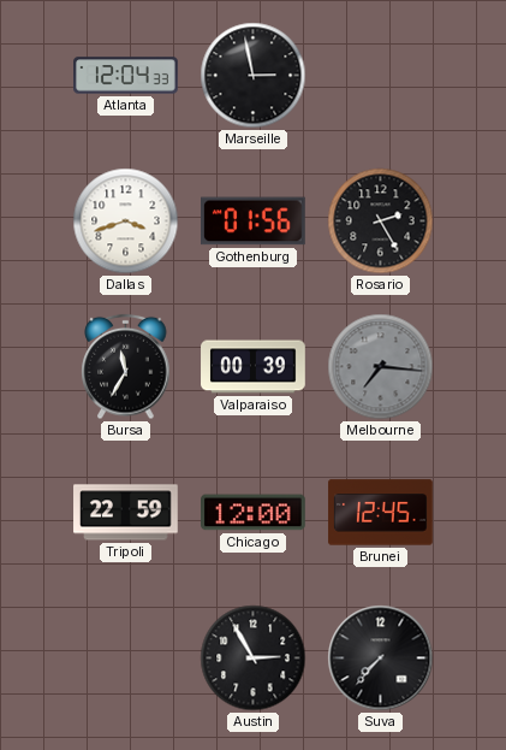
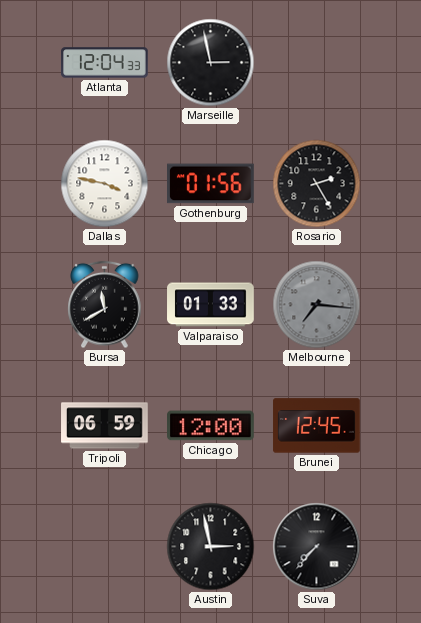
Dallas: 3:42 -> 3:47
Bursa: 11:35 -> 11:40
Valparaiso: 00:39 -> 01:33
Tripoli: 22:59 -> 06:59
Austin: 2:55 -> 2:58
